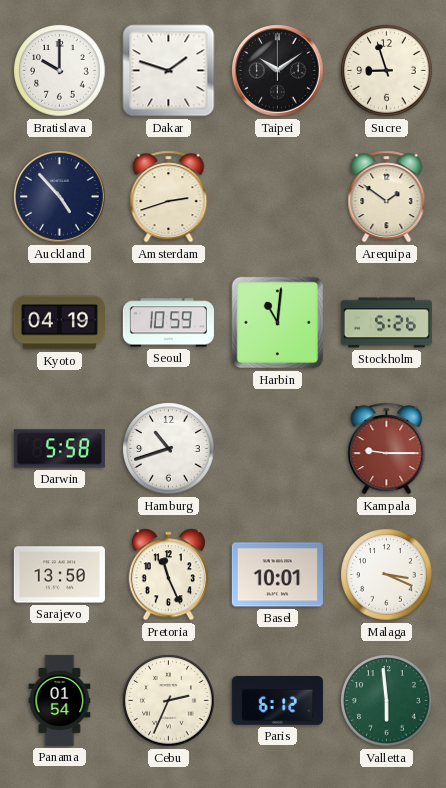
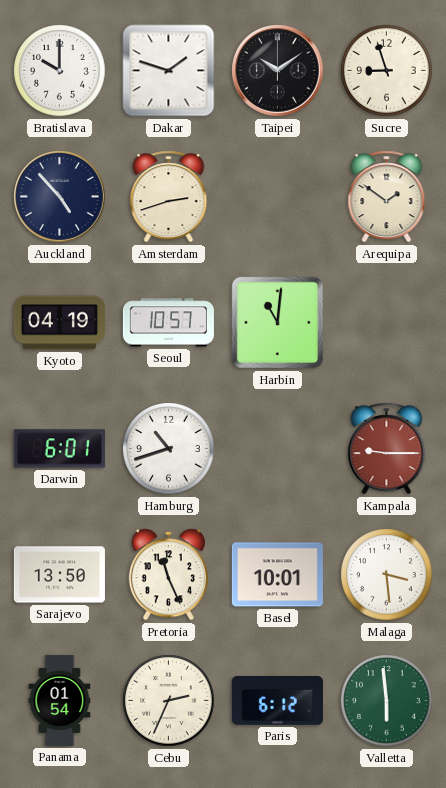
Seoul: 10:59 -> 10:57
Stockholm: 5:26 -> none
Darwin: 5:58 -> 6:01
Malaga: 3:19 -> 3:29
